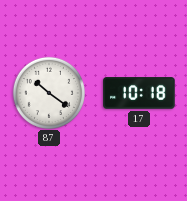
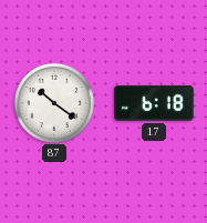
17: 10:18 -> 6:18
